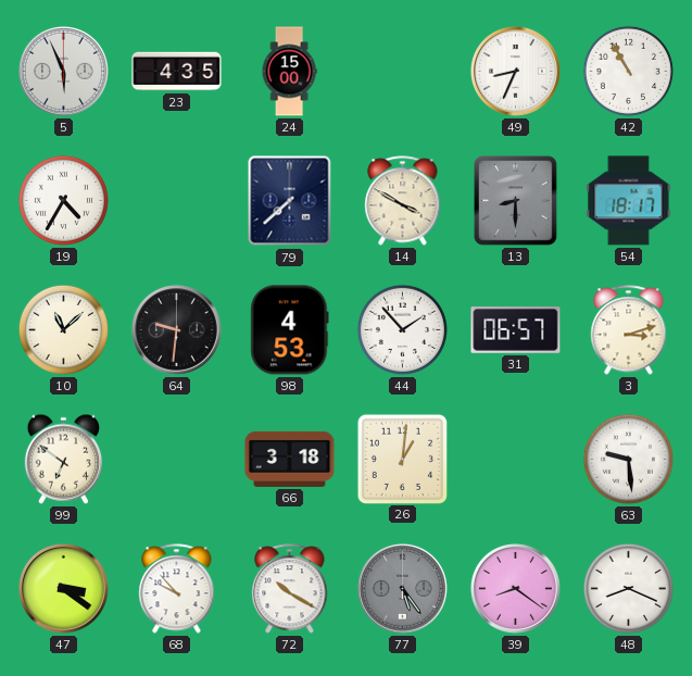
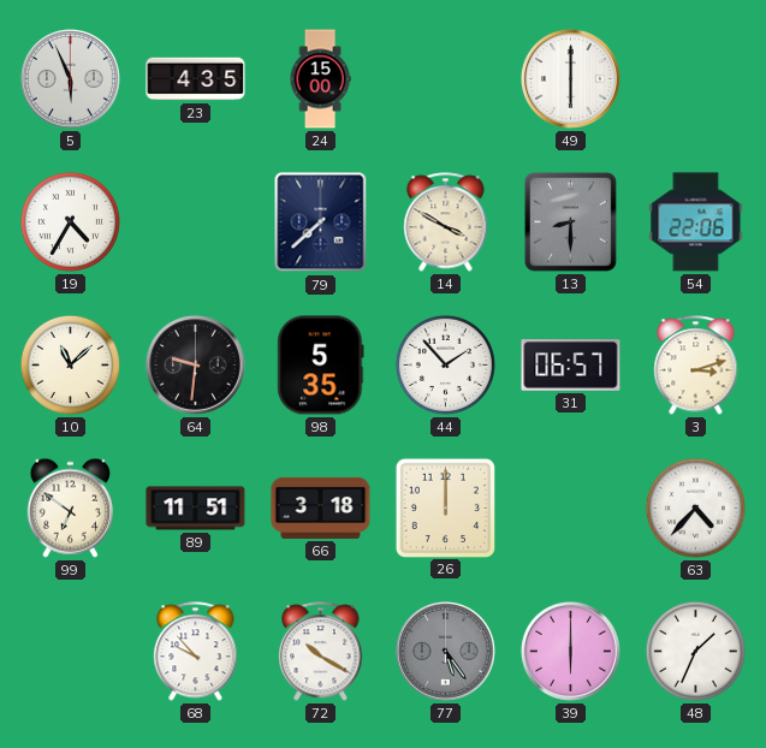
49: 8:34 -> 6:00
42: 10:55 -> none
54: 18:17 -> 22:06
98: 4:53 -> 5:35
89: none -> 11:51
26: 1:01 -> 12:00
63: 9:29 -> 4:37
47: 3:21 -> none
39: 8:21 -> 6:00
48: 8:19 -> 1:34
